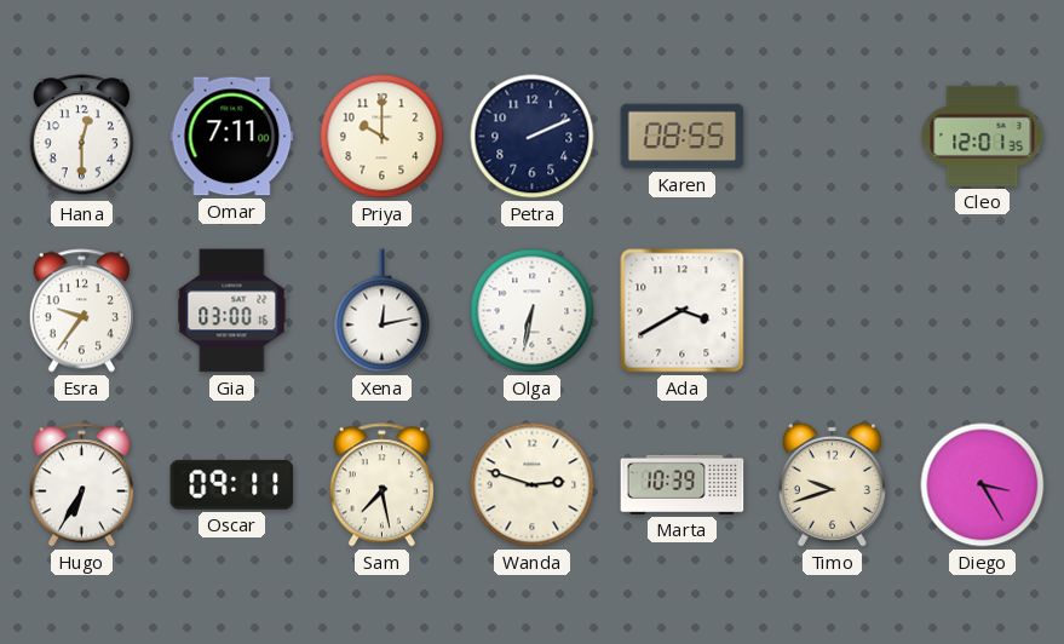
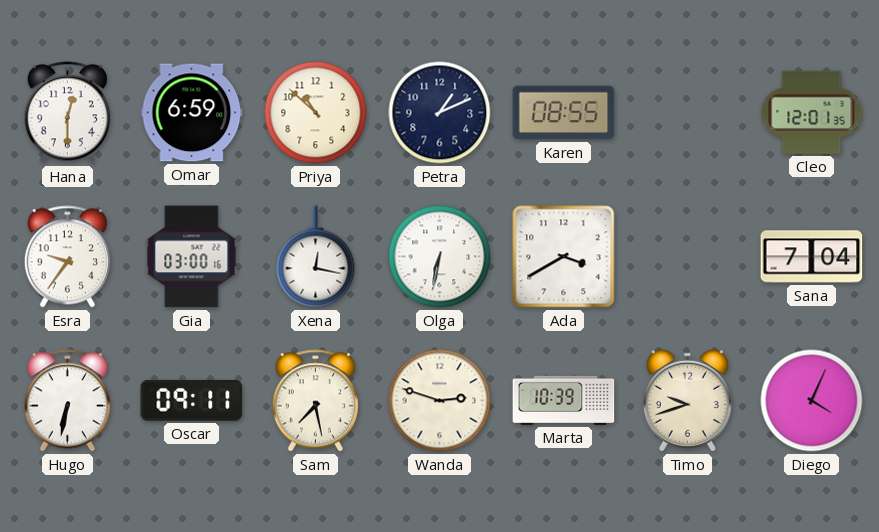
Omar: 7:11 -> 6:59
Priya: 10:00 -> 10:52
Petra: 2:11 -> 1:11
Xena: 12:13 -> 12:17
Sana: none -> 7:04
Hugo: 6:35 -> 6:32
Diego: 3:25 -> 4:04
